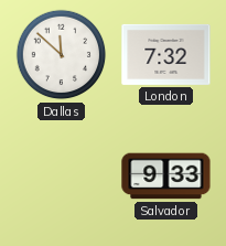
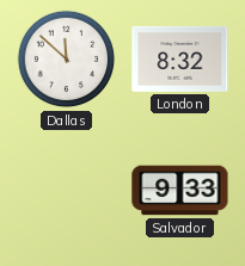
London: 7:32 -> 8:32
